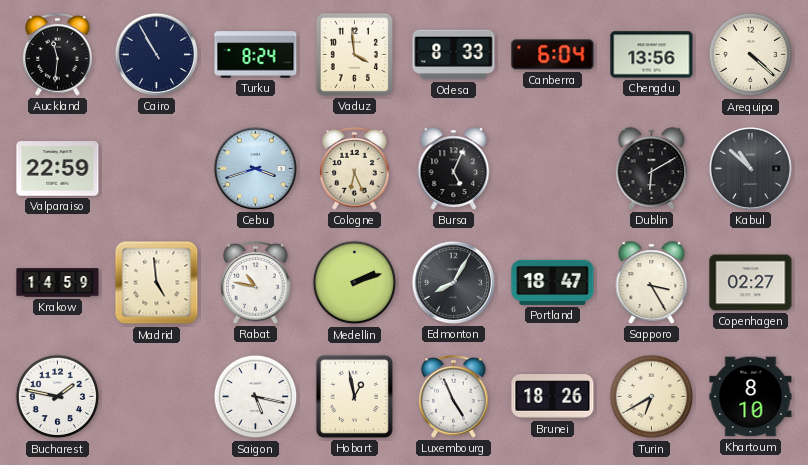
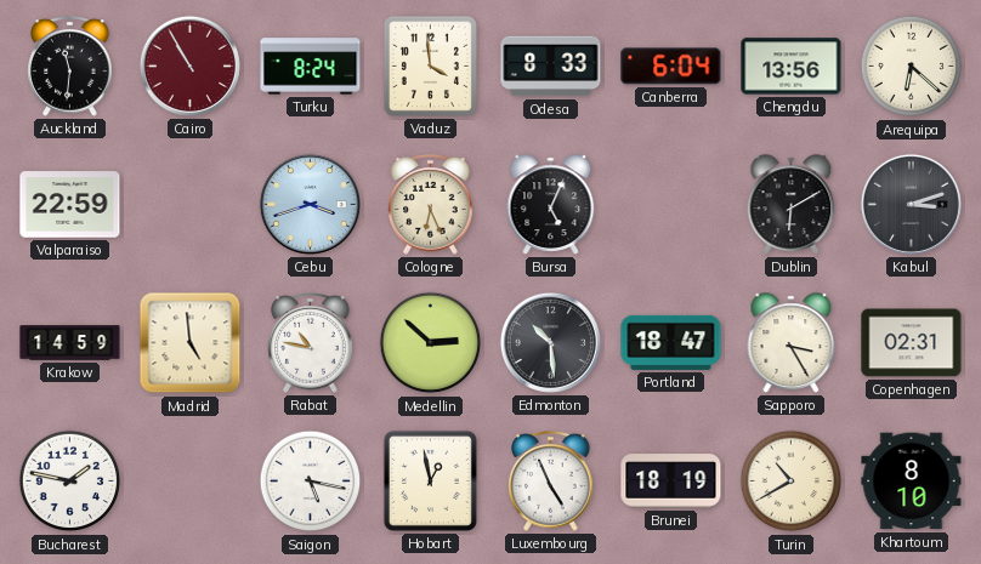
Cairo dial: navy -> burgundy
Arequipa: 4:22 -> 6:22
Kabul: 10:52 -> 3:12
Medellin: 2:12 -> 2:52
Edmonton: 8:05 -> 10:29
Copenhagen: 02:27 -> 02:31
Brunei: 18:26 -> 18:19
Turin: 6:40 -> 10:40
